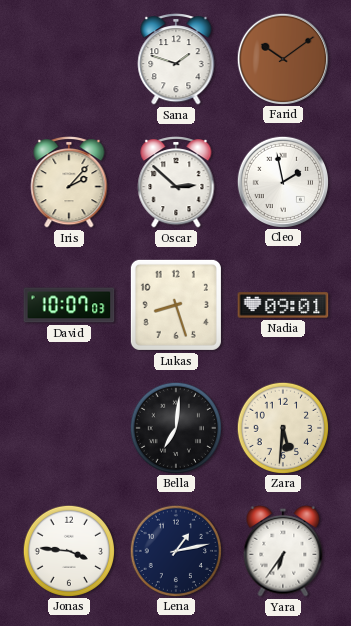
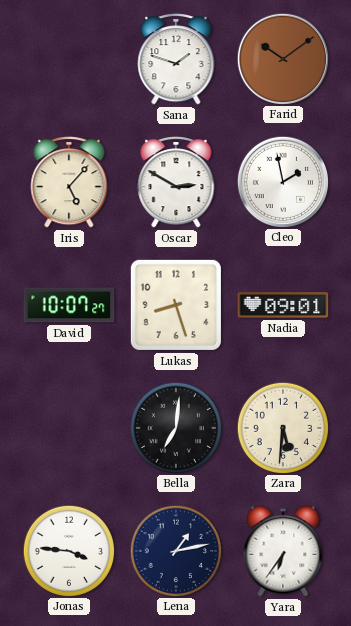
Iris: 2:07 -> 5:07
Oscar: 2:52 -> 2:50
David: 10:07:03 -> 10:07:27
